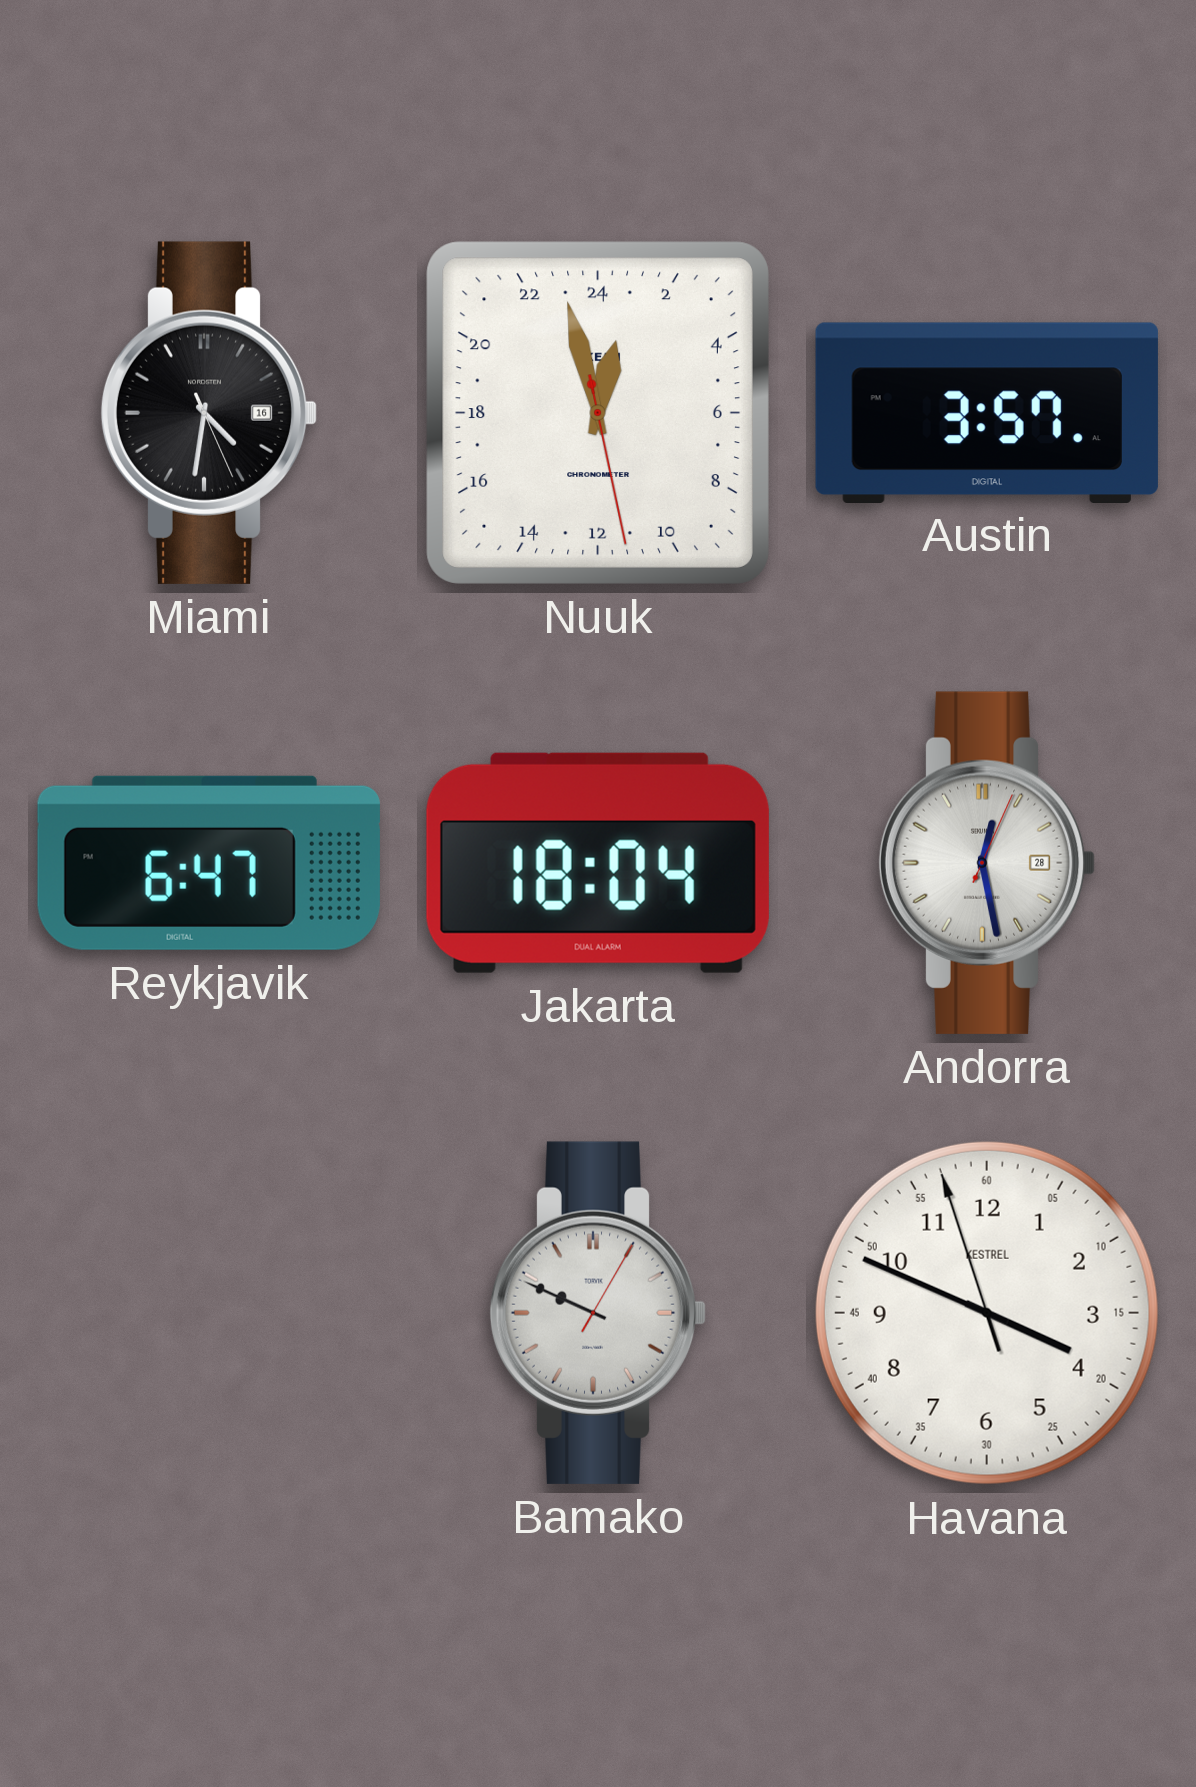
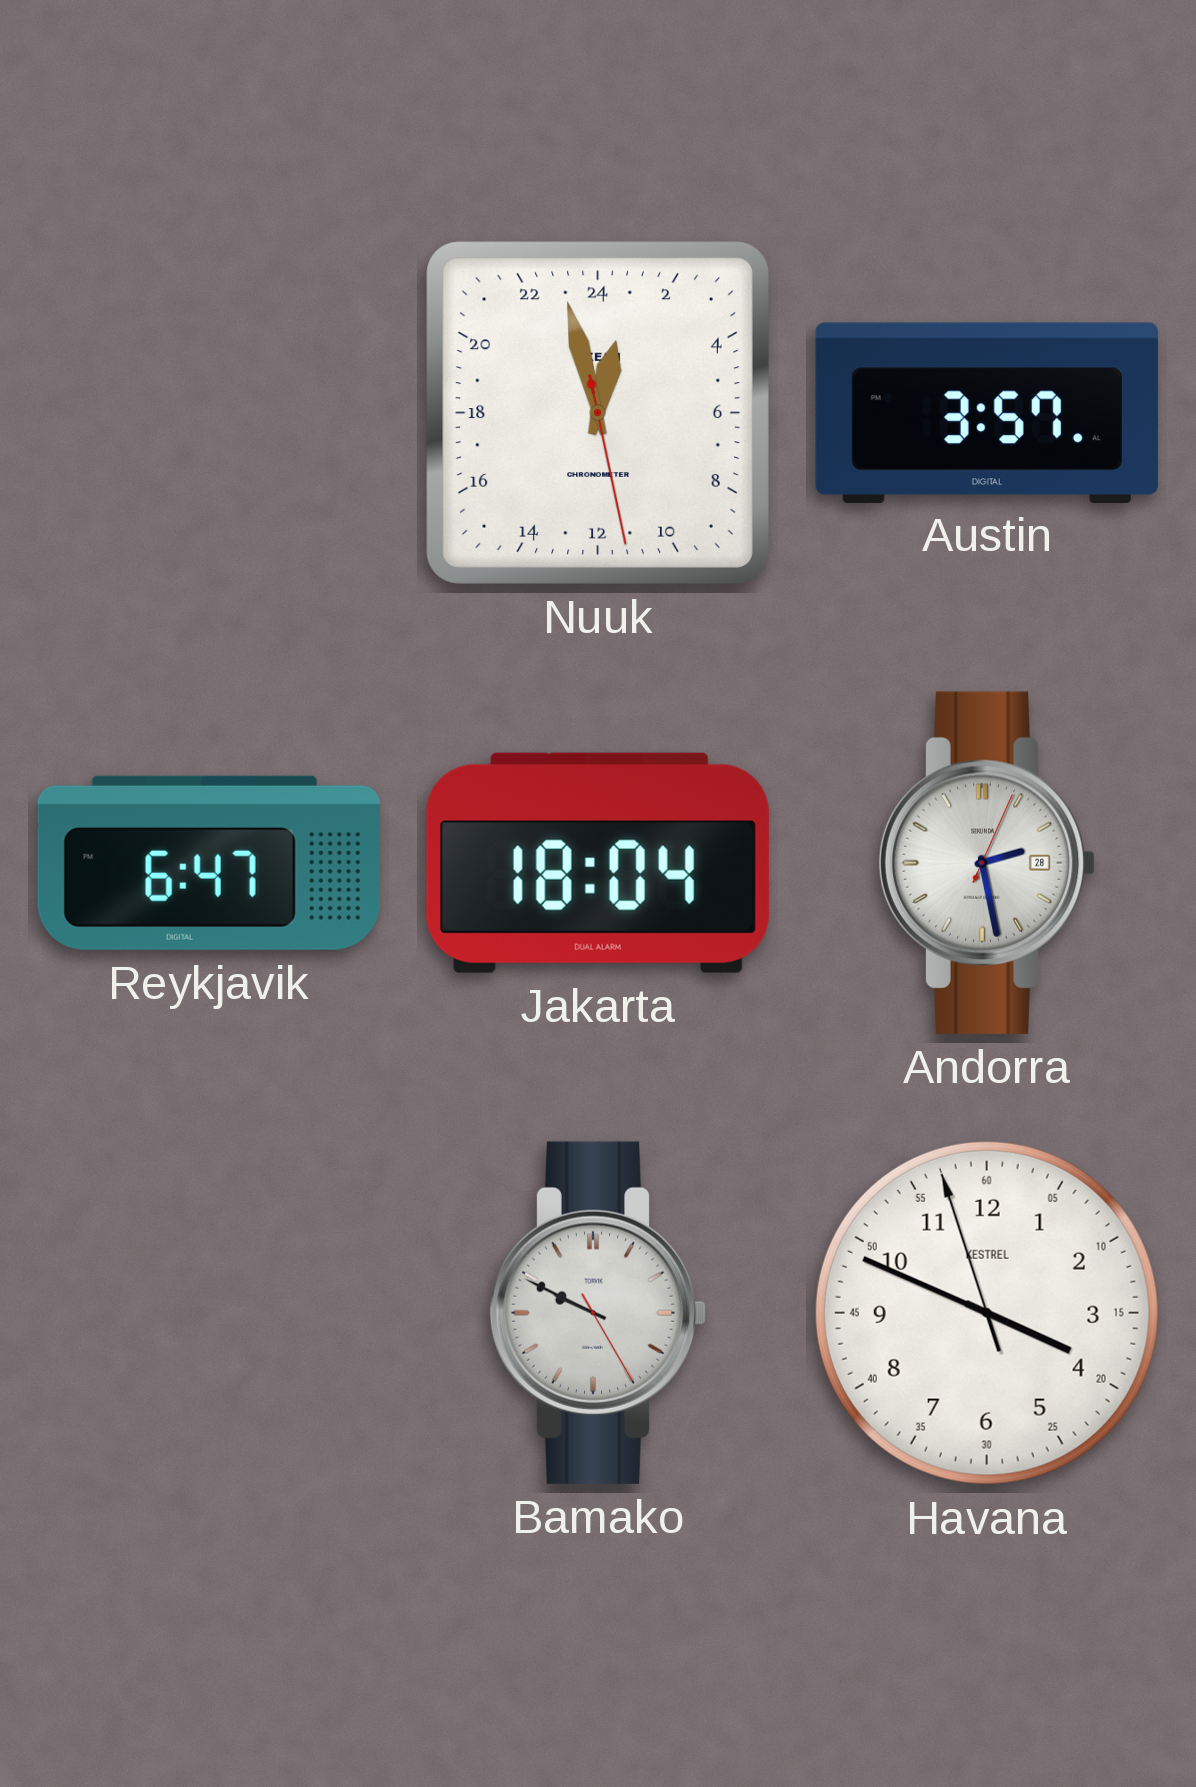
Miami: 4:31 -> none
Andorra: 12:28 -> 2:28
Bamako: 9:49:05 -> 9:49:25
